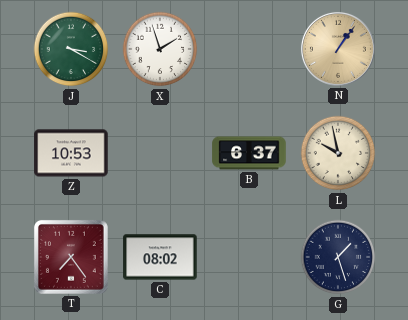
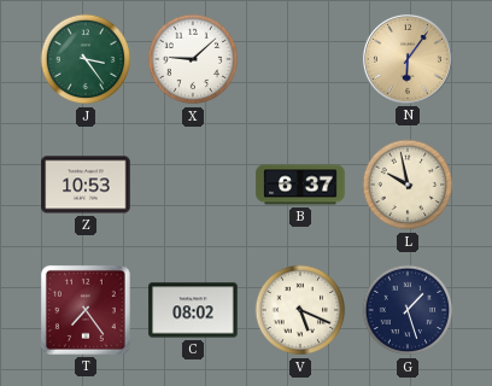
J: 3:20 -> 3:24
X: 1:57 -> 9:08
N: 1:06 -> 6:06
V: none -> 5:19
